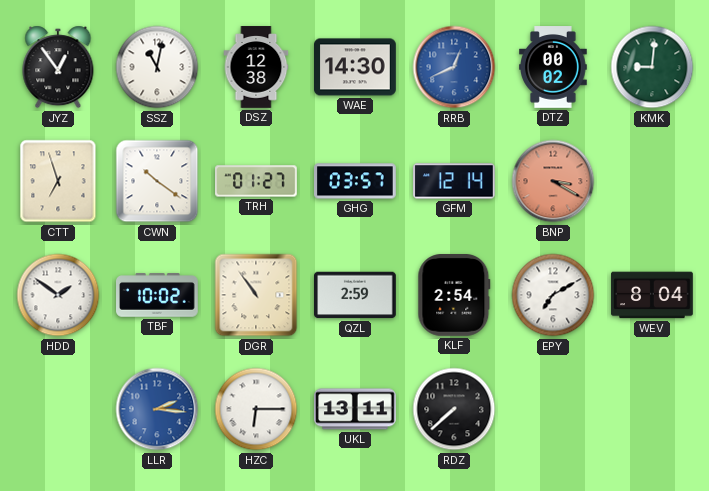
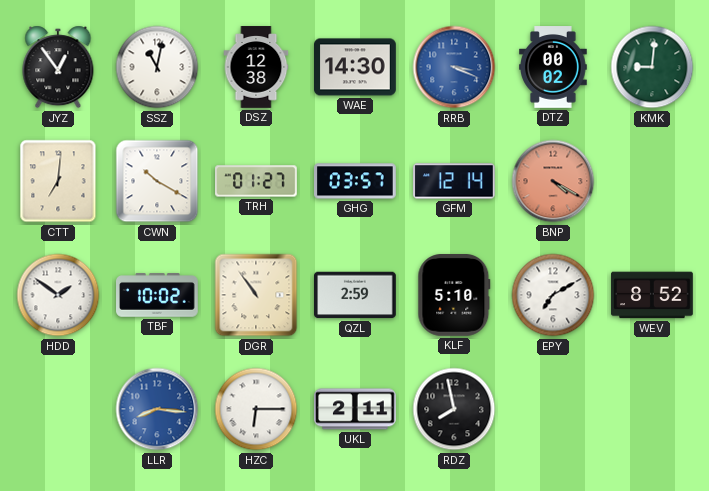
RRB: 12:41 -> 3:19
CTT: 6:57 -> 7:01
CWN: 10:21 -> 10:20
BNP: 3:20 -> 4:20
KLF: 2:54 -> 5:10
WEV: 8:04 -> 8:52
LLR: 2:16 -> 8:16
UKL: 13:11 -> 2:11
RDZ: 7:38 -> 7:58
